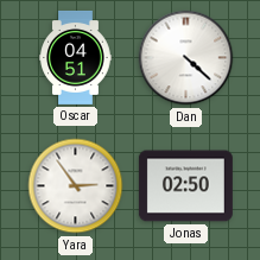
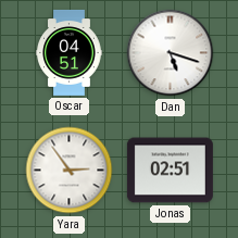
Dan: 4:22 -> 5:18
Jonas: 02:50 -> 02:51
